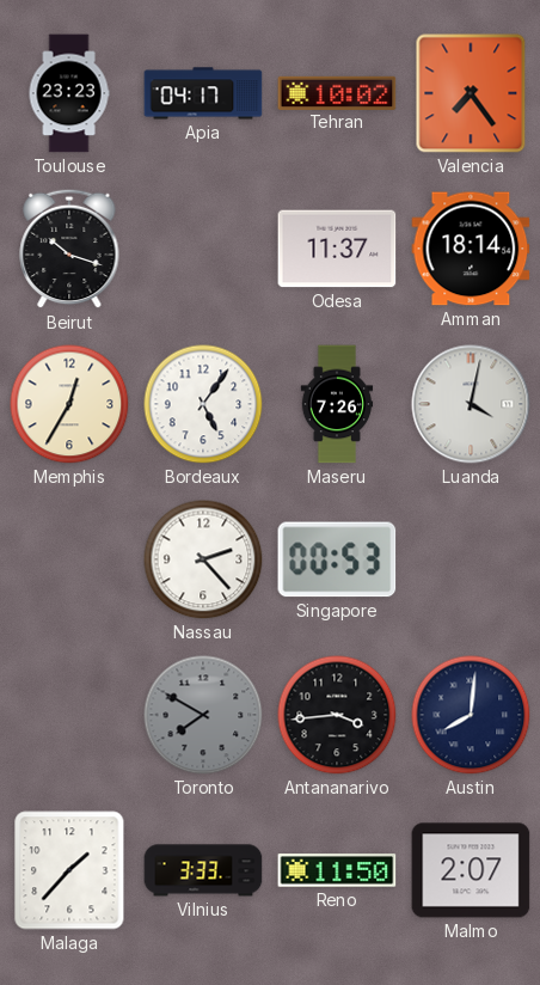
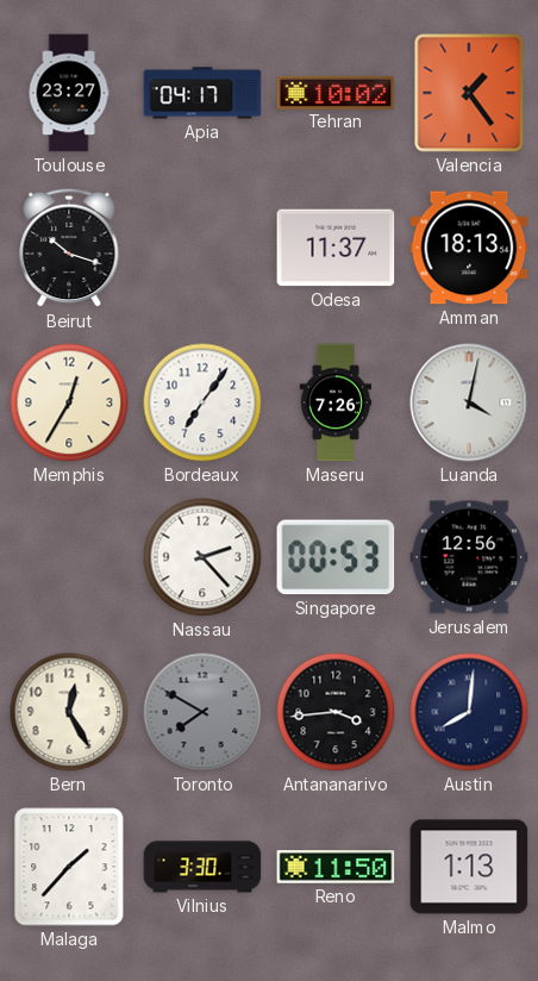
Toulouse: 23:23 -> 23:27
Valencia: 7:24 -> 1:24
Amman: 18:14 -> 18:13
Bordeaux: 5:06 -> 7:06
Jerusalem: none -> 12:56
Bern: none -> 12:25
Vilnius: 3:33 -> 3:30
Malmo: 2:07 -> 1:13
